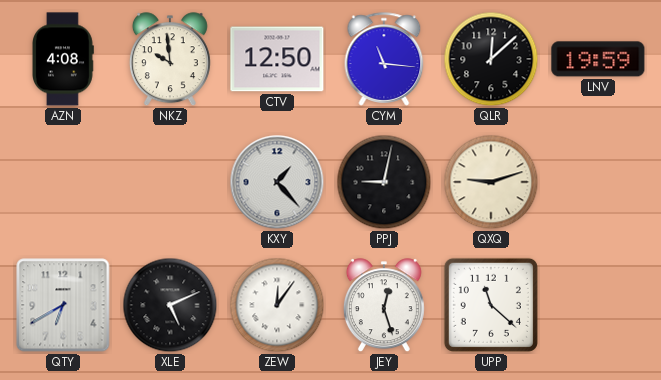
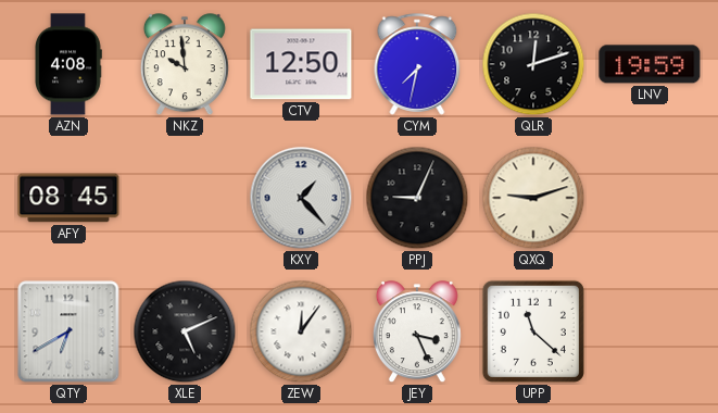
CYM: 11:16 -> 7:32
QLR: 12:08 -> 12:12
AFY: none -> 08:45
PPJ: 9:02 -> 9:04
JEY: 12:27 -> 3:26
